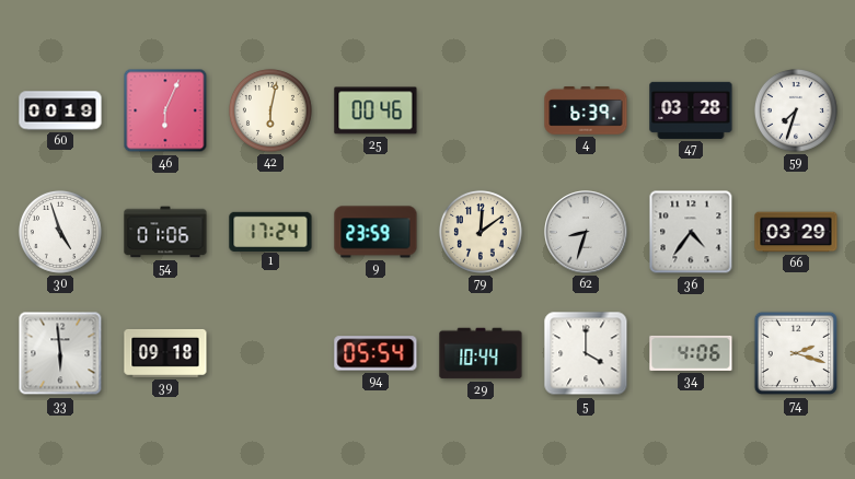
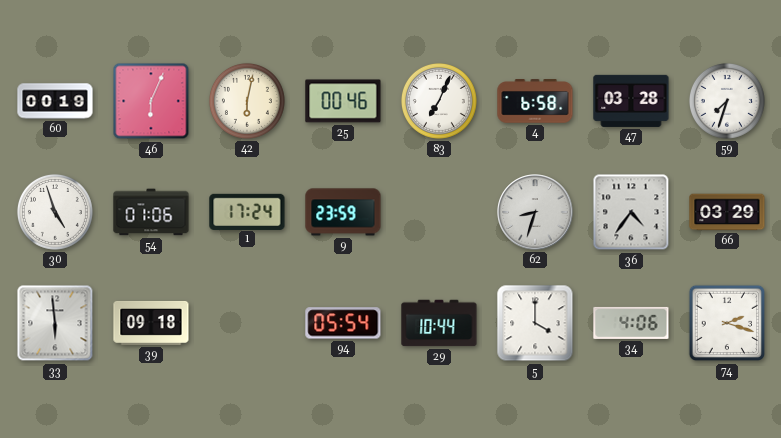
83: none -> 7:04
4: 6:39 -> 6:58
79: 12:09 -> none
